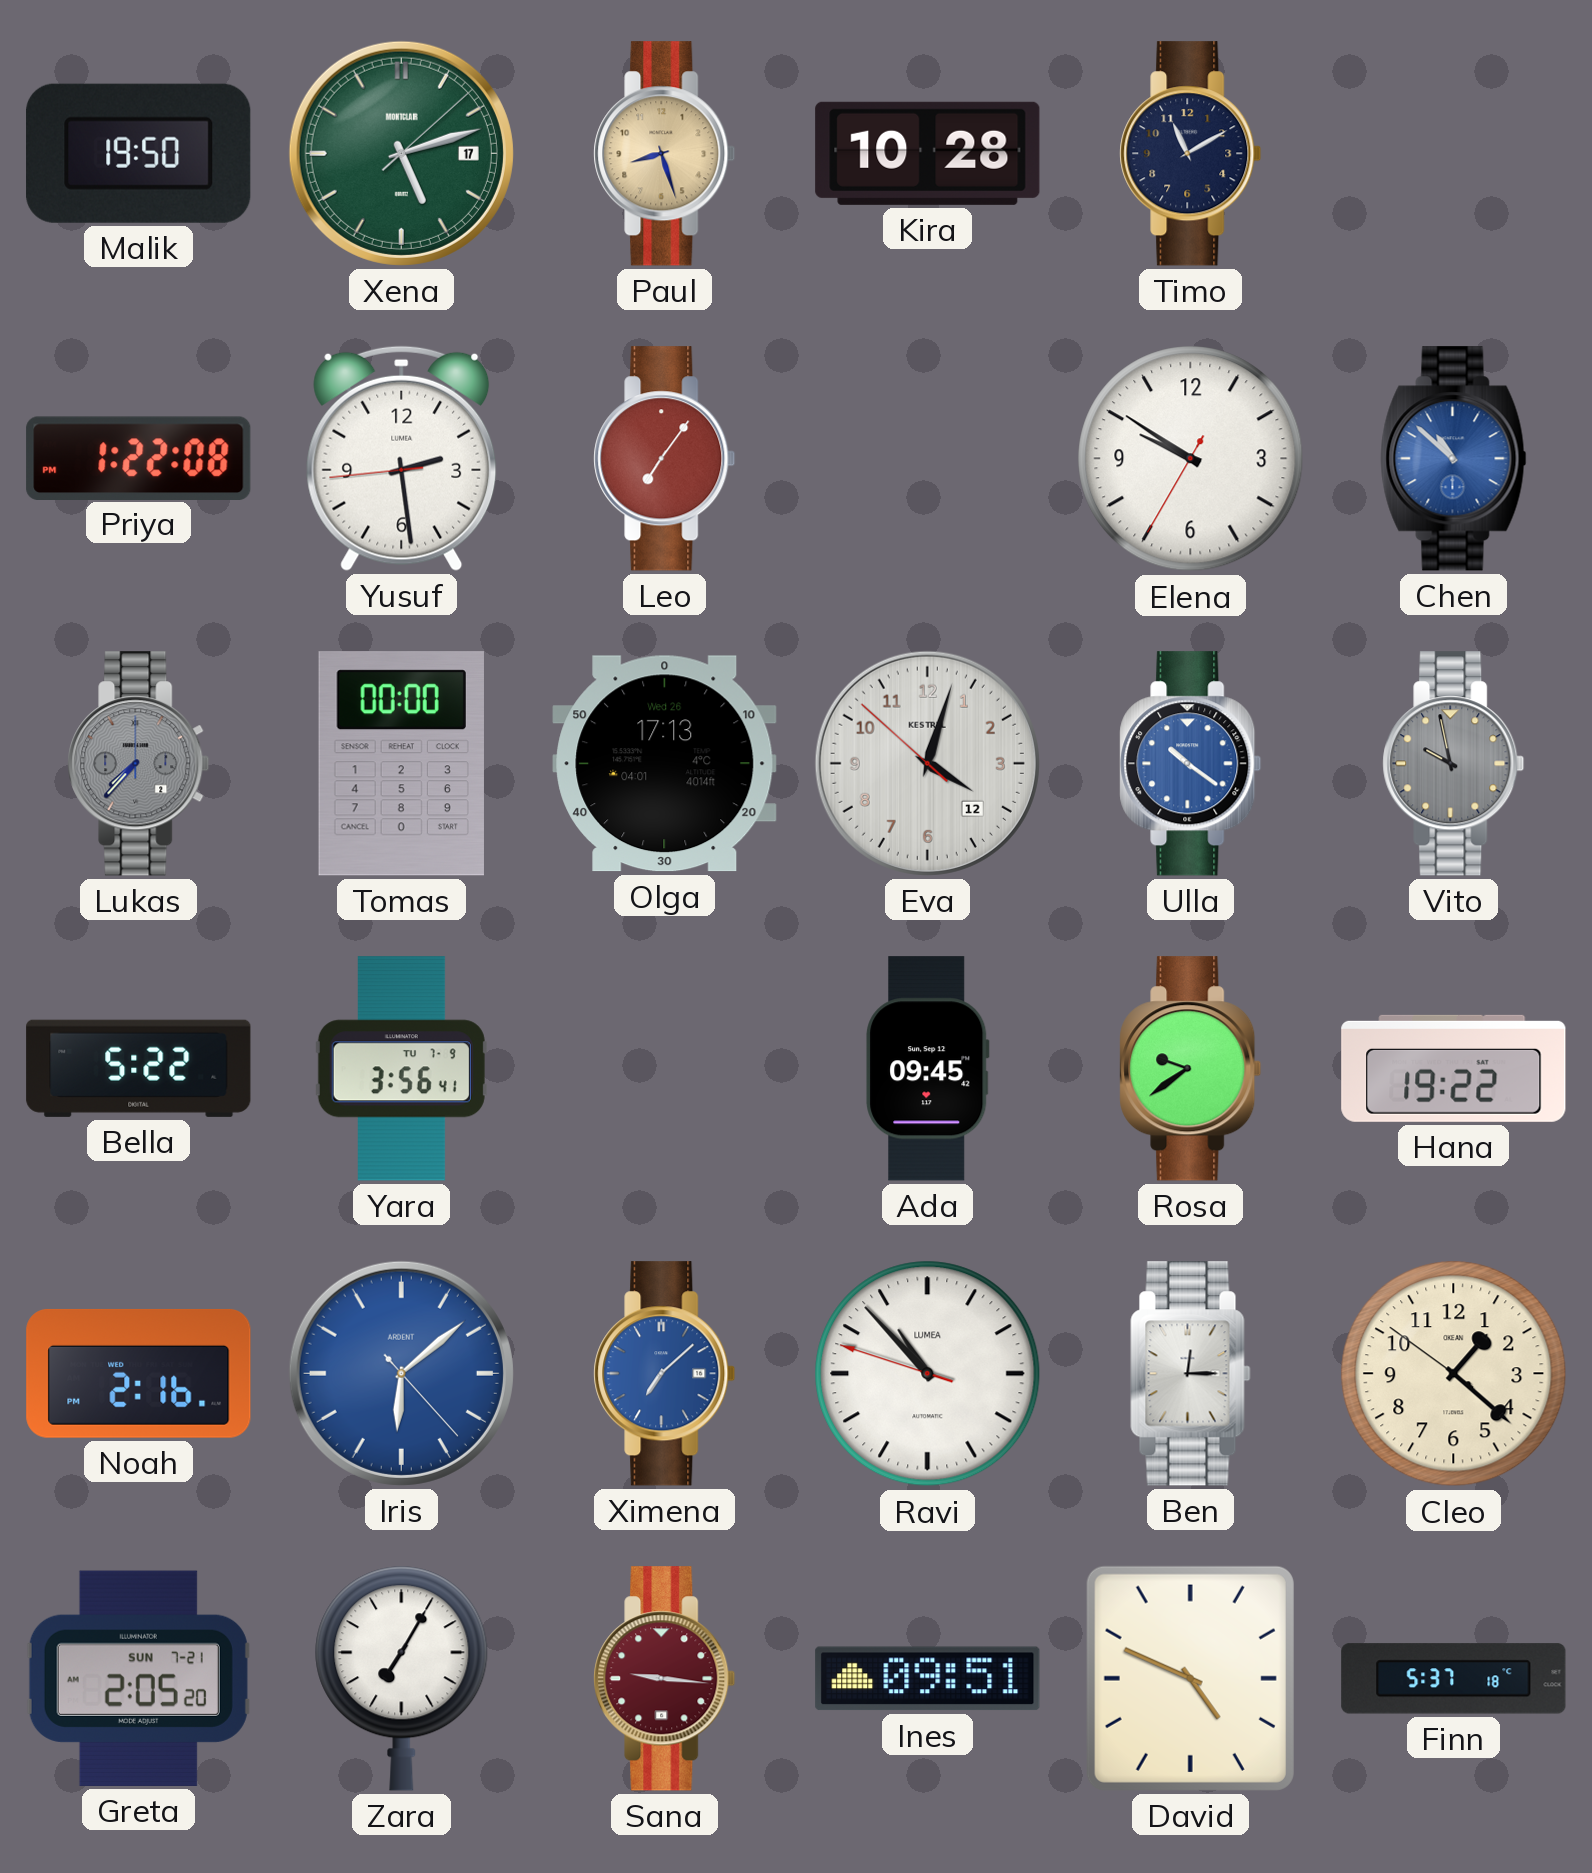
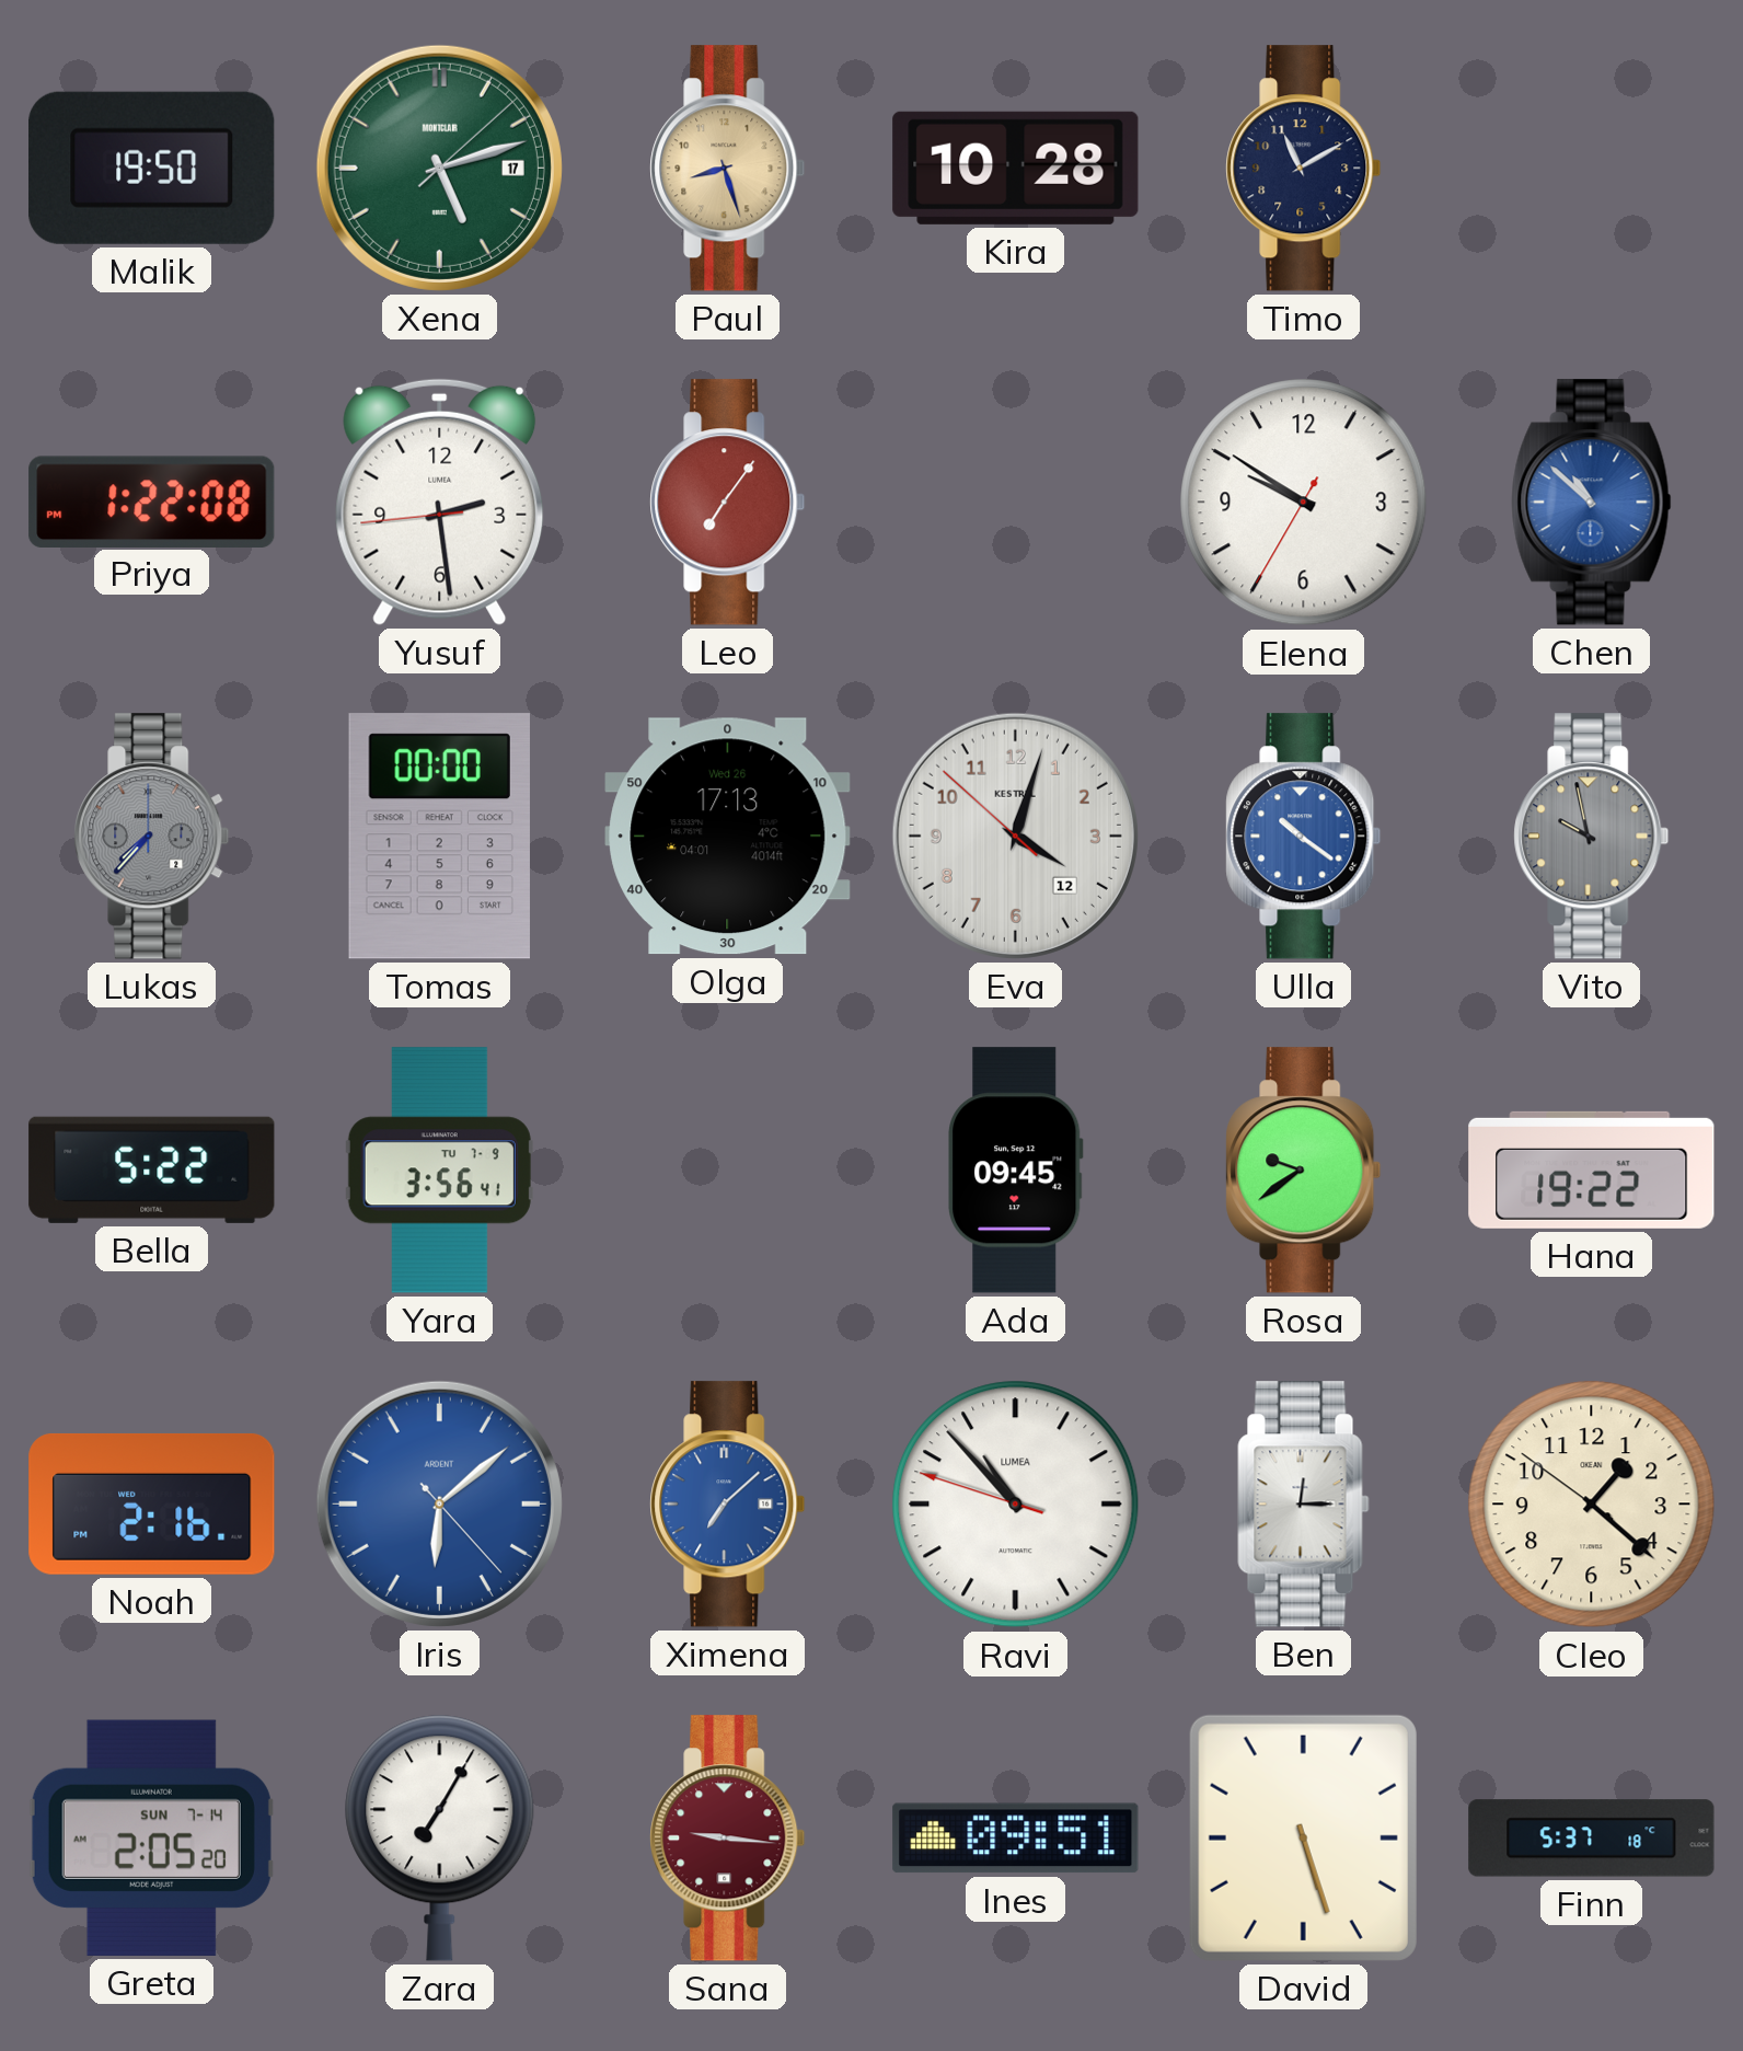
Greta date: SUN 7-21 -> SUN 7-14
David: 4:49 -> 5:27
